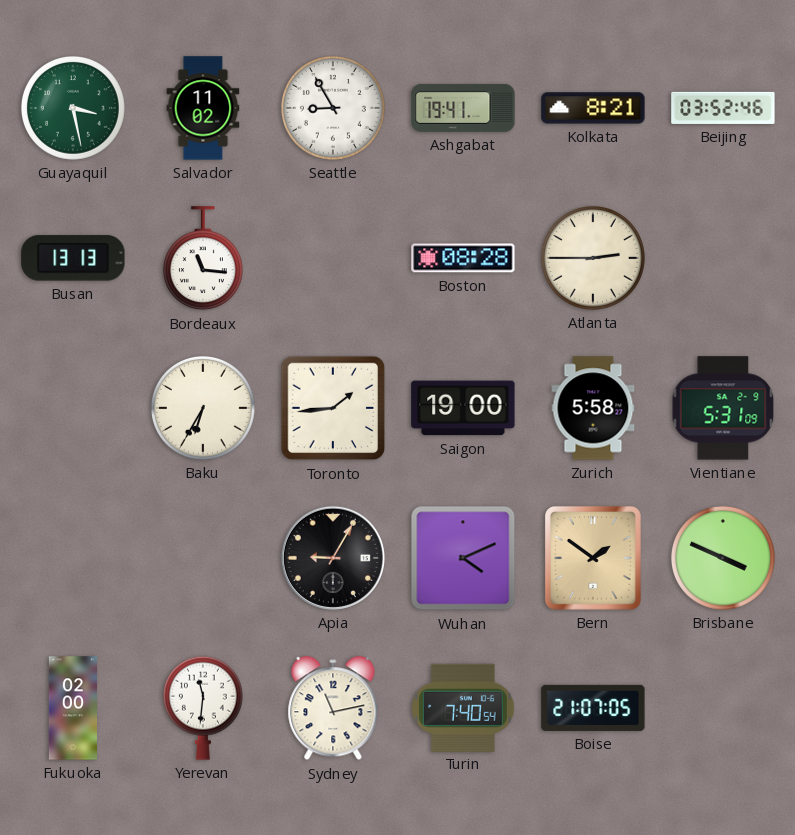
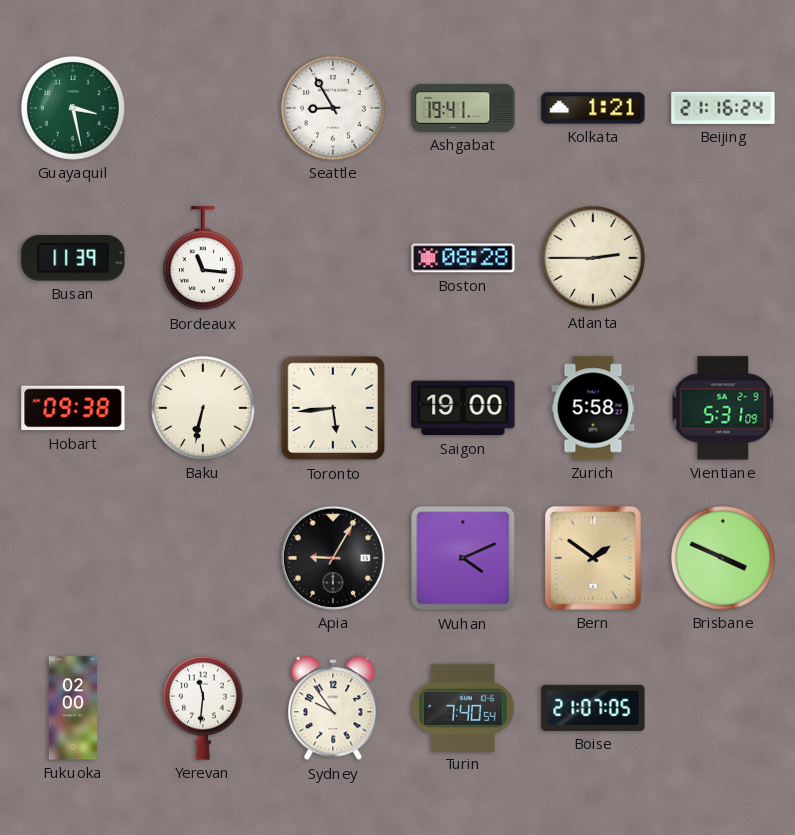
Salvador: 11:02 -> none
Kolkata: 8:21 -> 1:21
Beijing: 03:52 -> 21:16
Busan: 13:13 -> 11:39
Hobart: none -> 09:38
Baku: 6:35 -> 6:32
Toronto: 1:44 -> 5:44
Sydney: 11:13 -> 9:54
